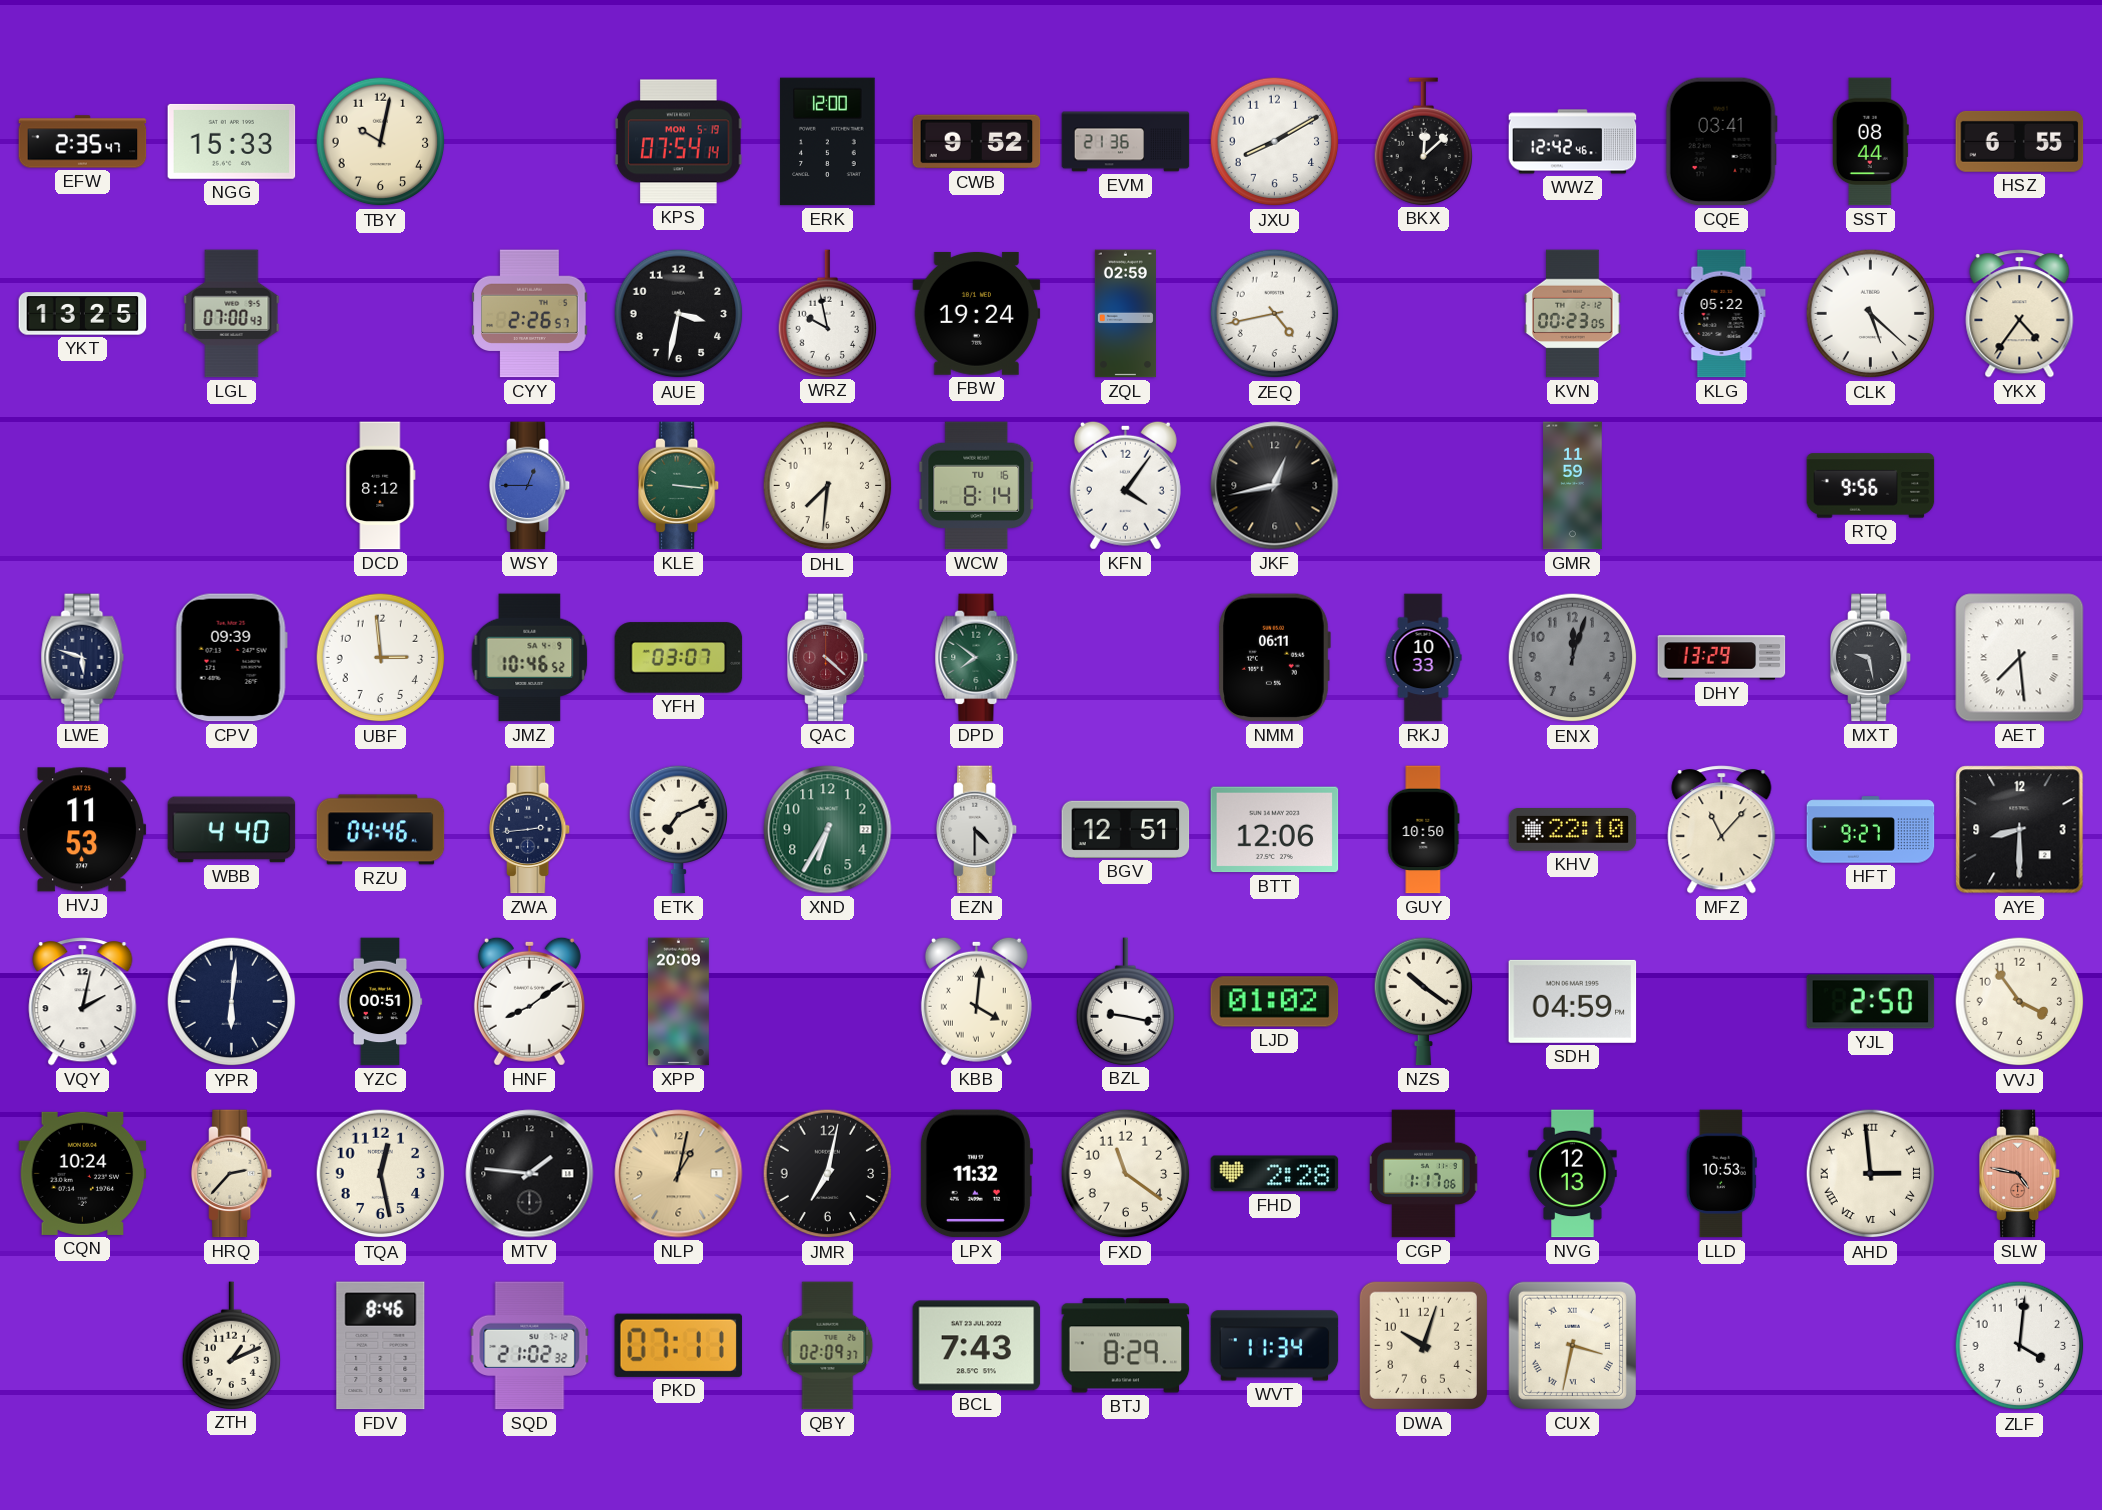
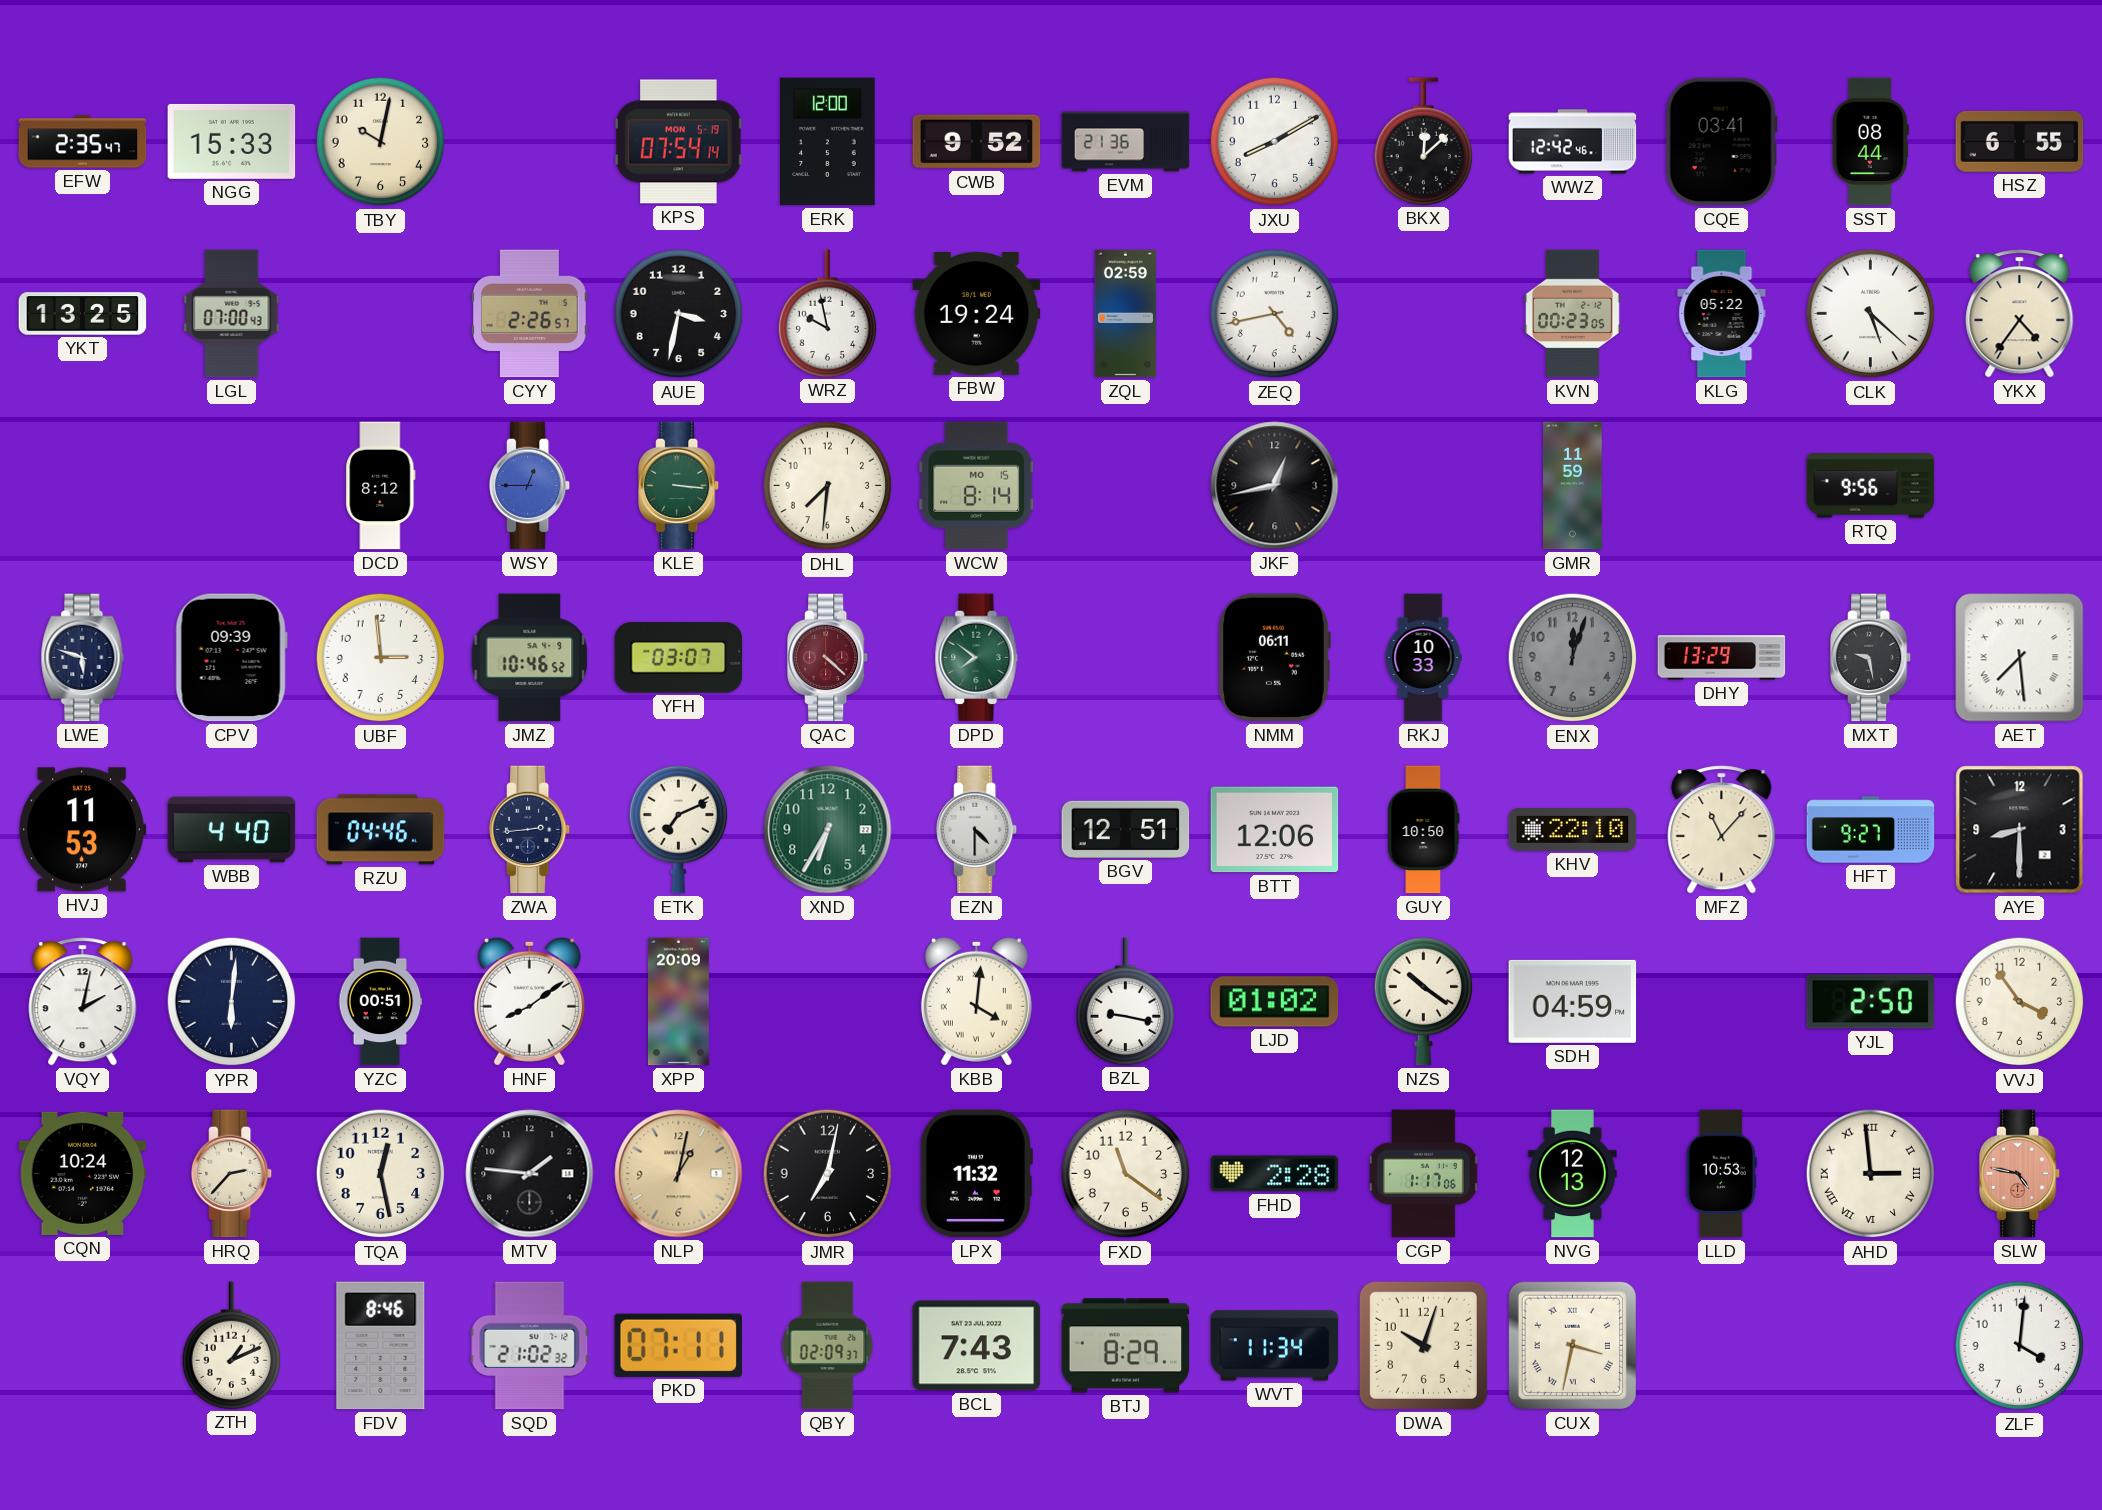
WCW date: TU 16 -> MO 15
KFN: 4:06 -> none
